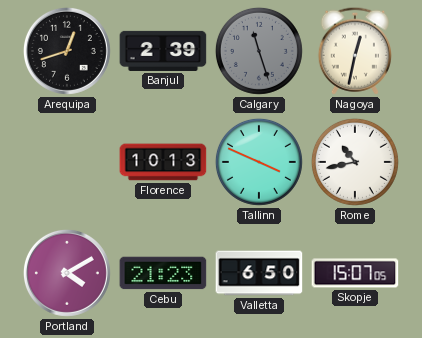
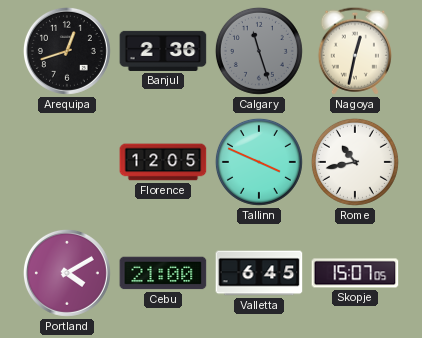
Banjul: 2:39 -> 2:36
Florence: 10:13 -> 12:05
Cebu: 21:23 -> 21:00
Valletta: 6:50 -> 6:45
